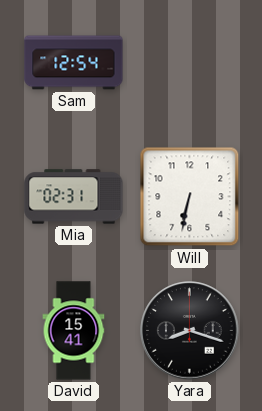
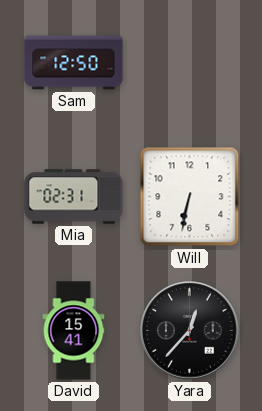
Sam: 12:54 -> 12:50
Yara: 8:18 -> 12:37
